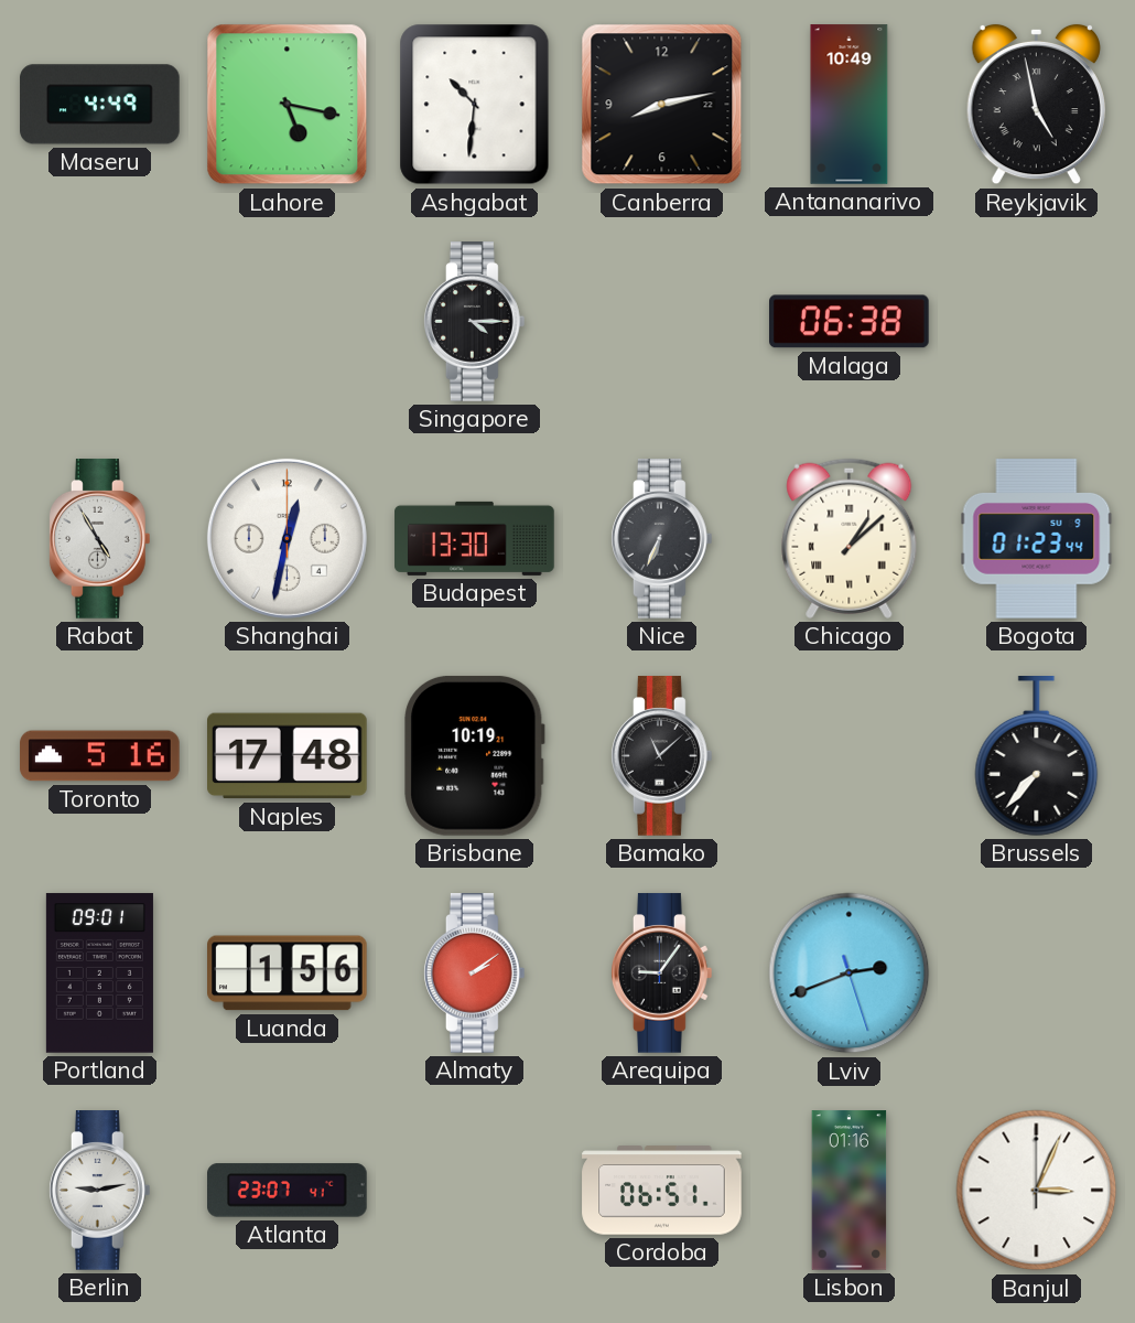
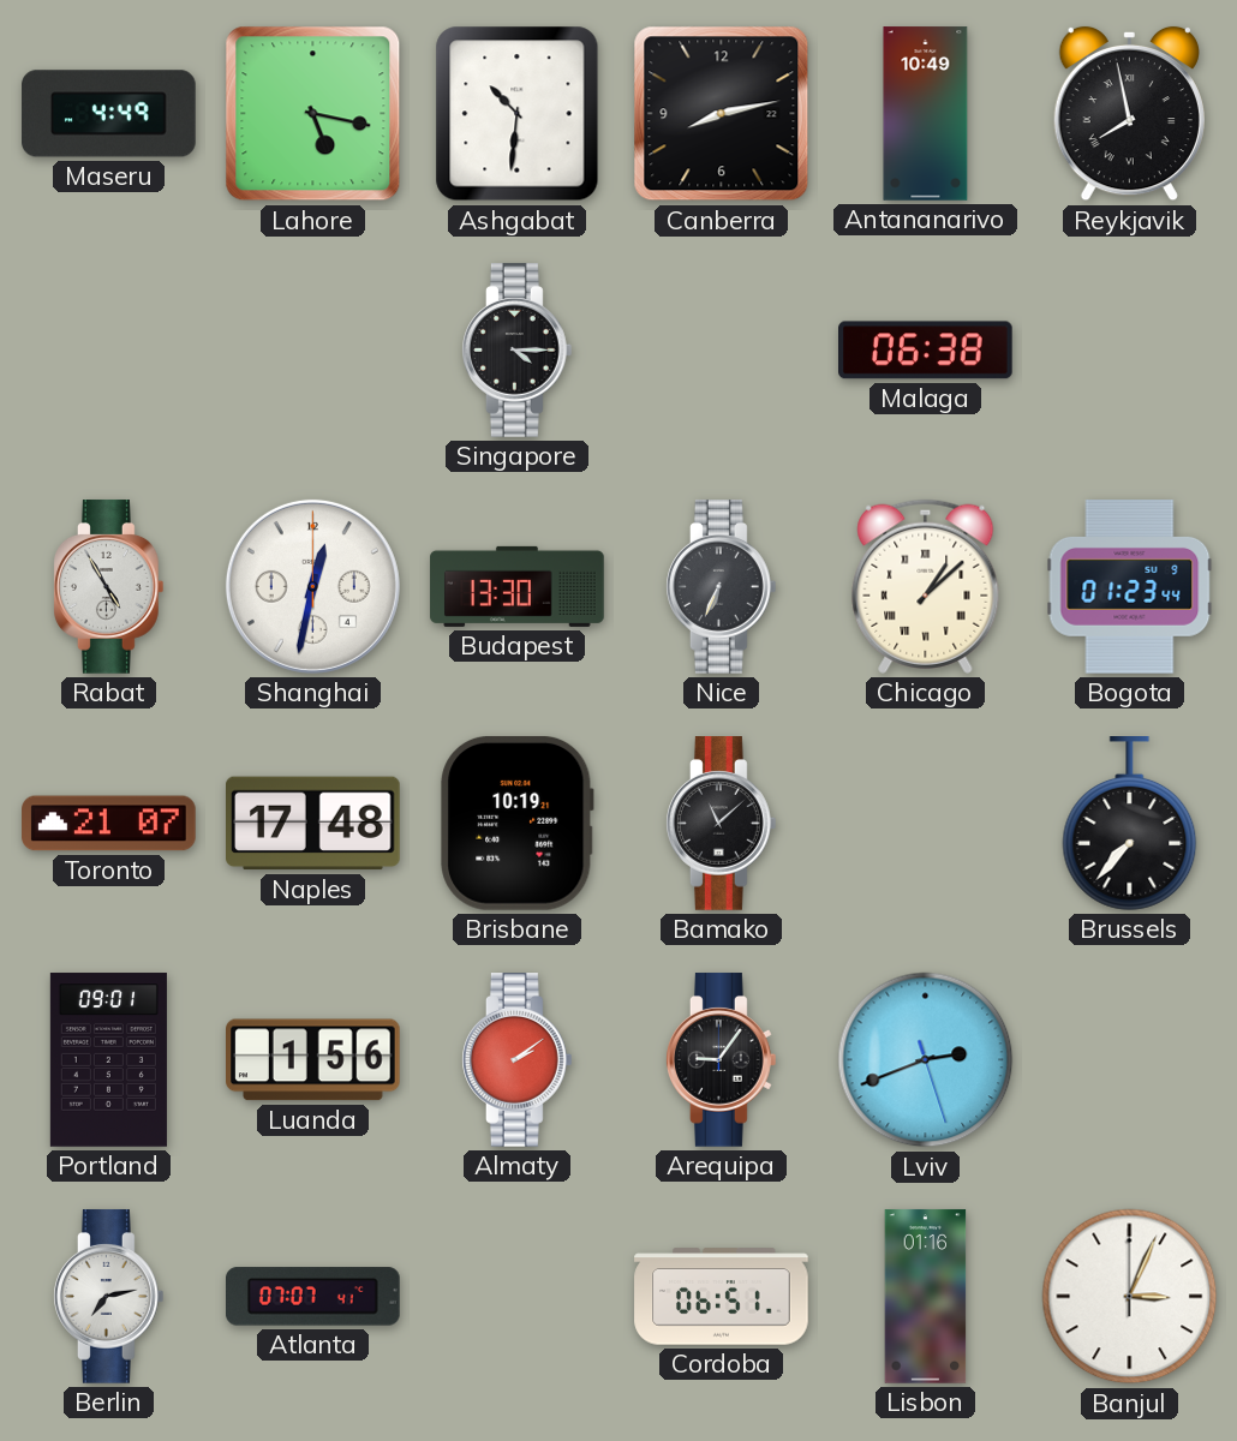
Reykjavik: 4:58 -> 7:58
Toronto: 5:16 -> 21:07
Berlin: 9:13 -> 7:13
Atlanta: 23:07 -> 07:07
